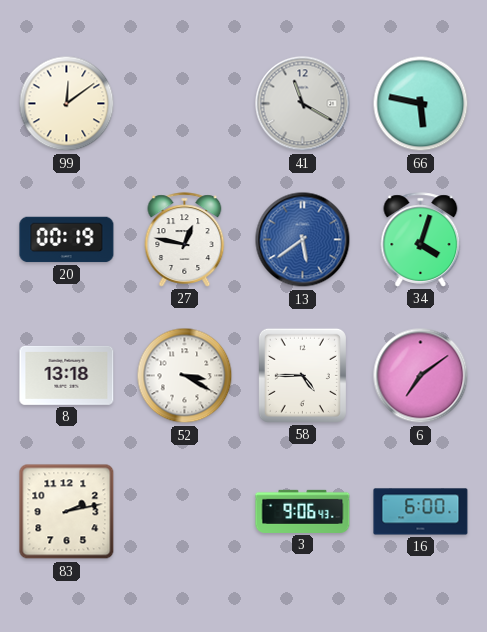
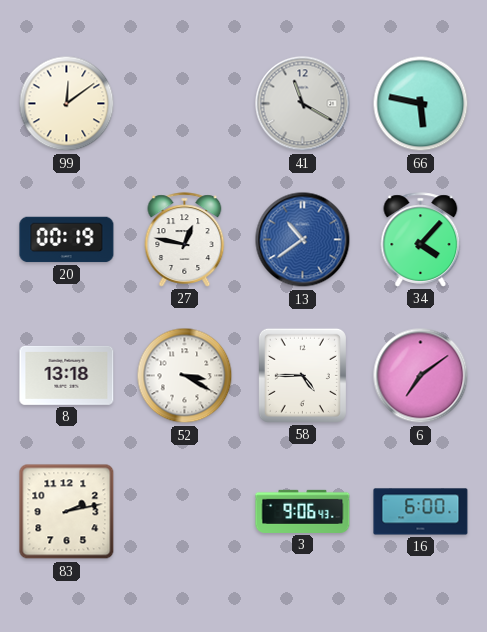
13: 5:39 -> 10:39
34: 4:03 -> 4:07
